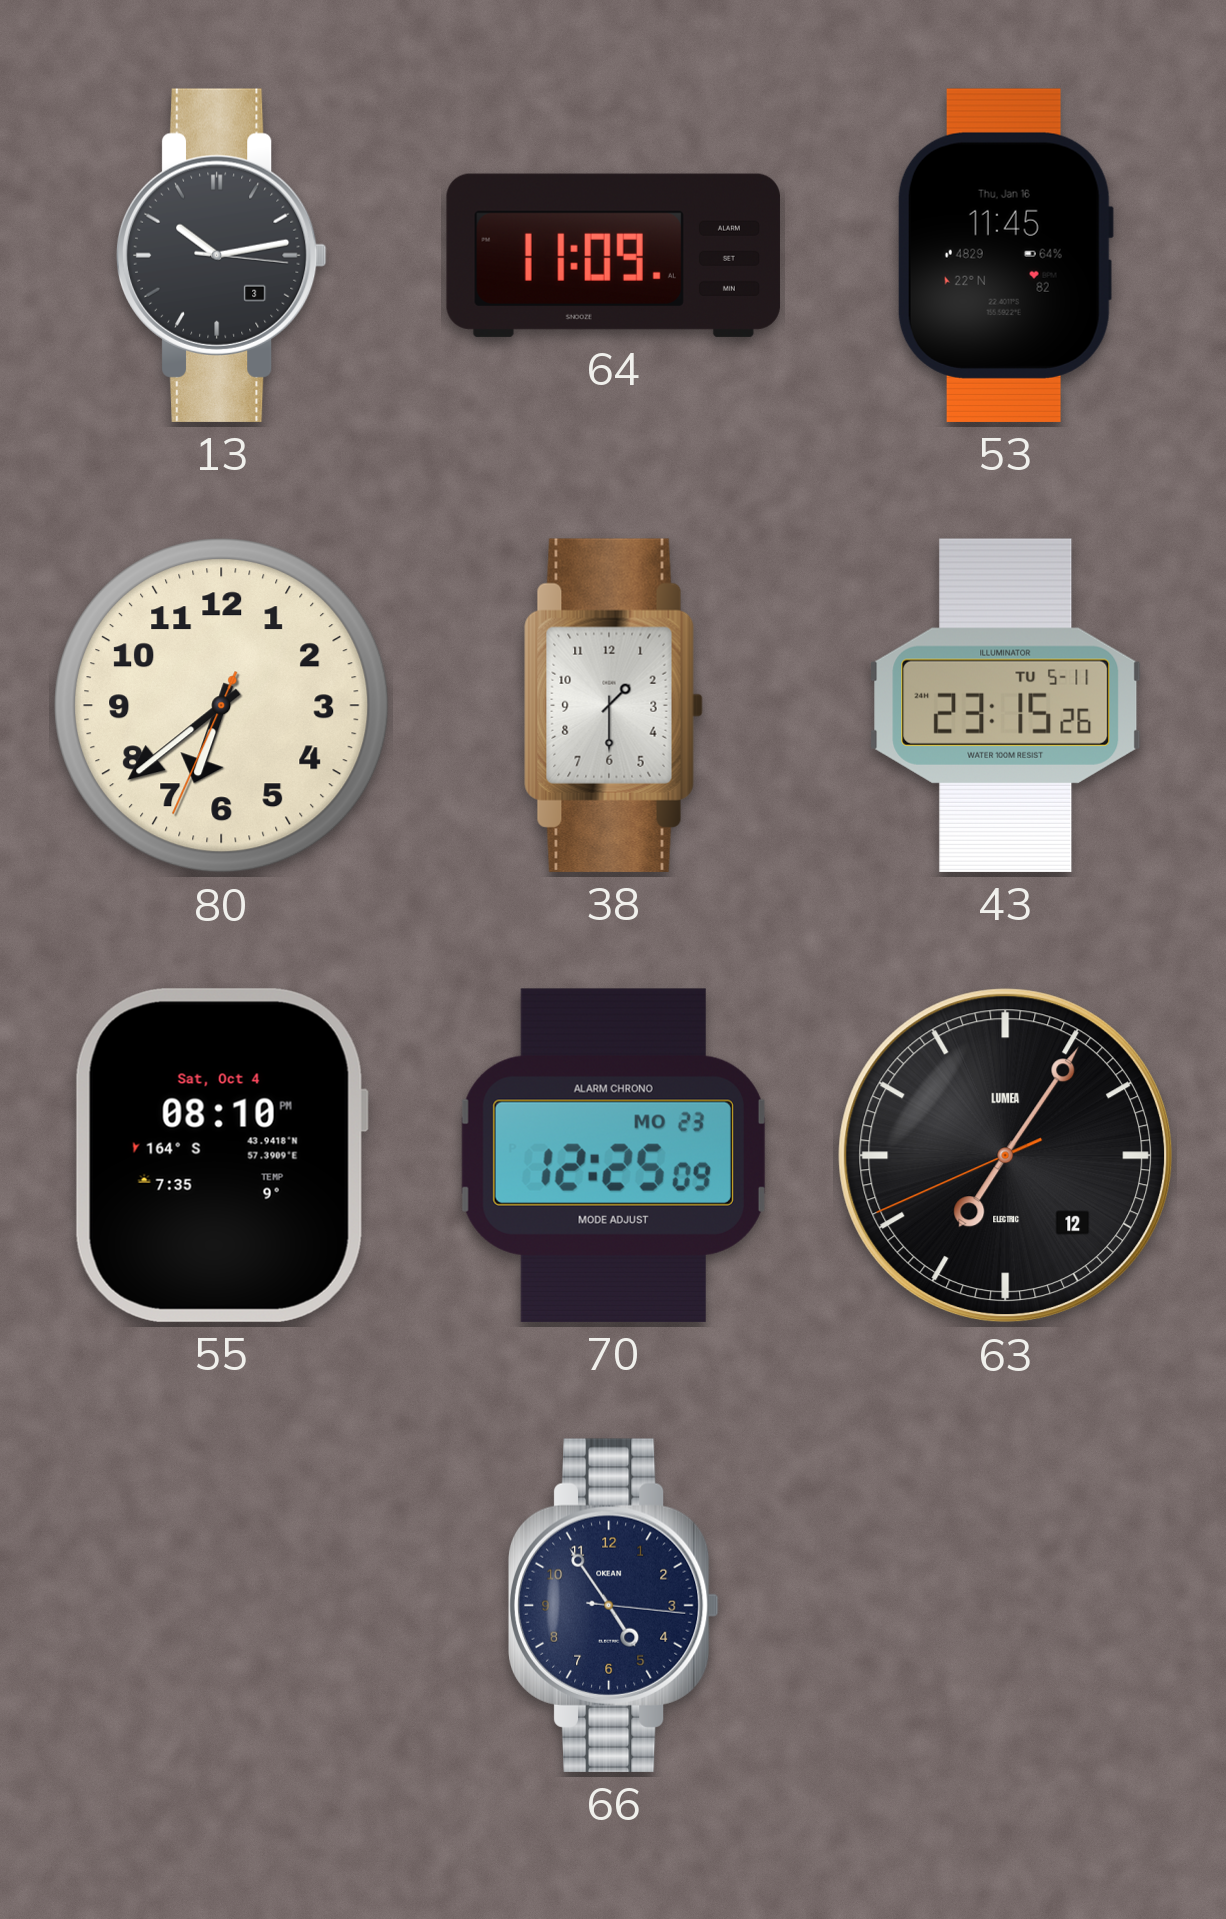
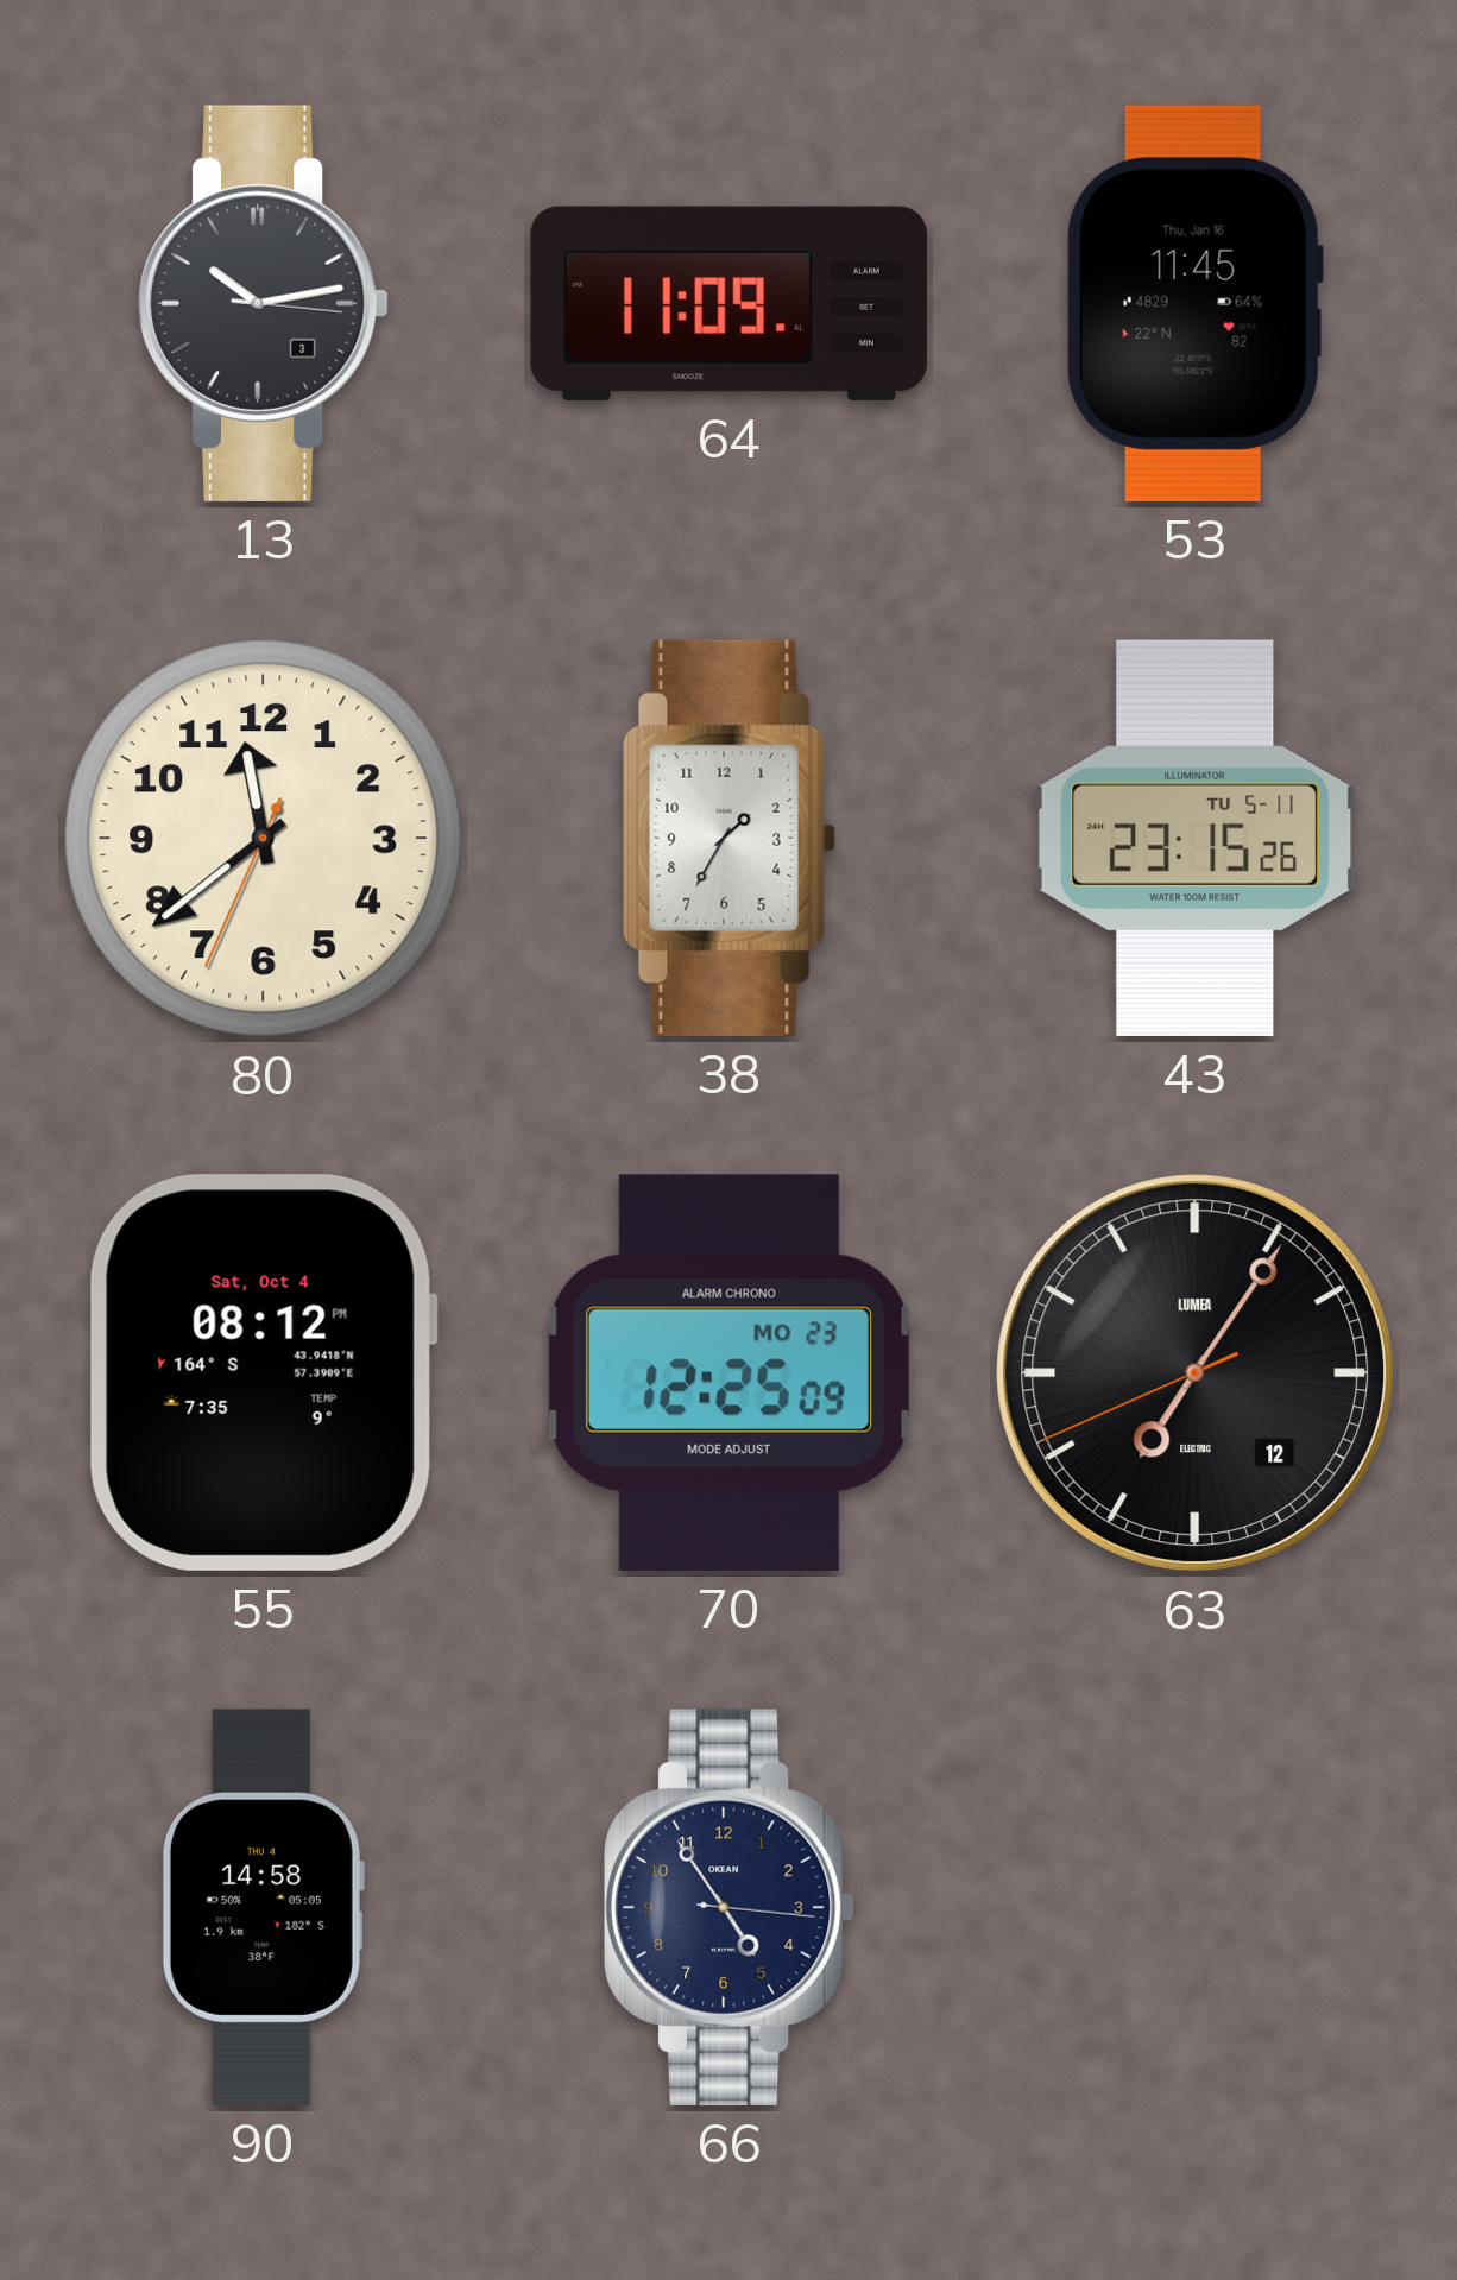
80: 6:38 -> 11:38
38: 1:30 -> 1:35
55: 08:10 -> 08:12
90: none -> 14:58
